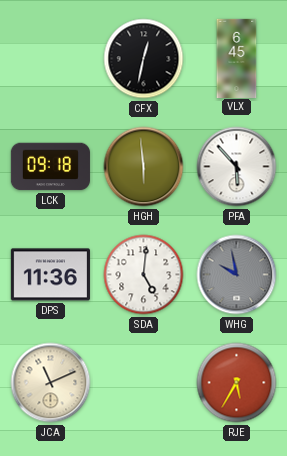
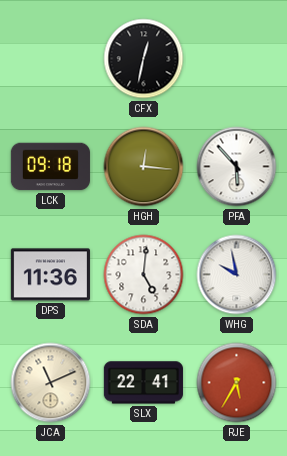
VLX: 6:45 -> none
HGH: 5:59 -> 12:16
WHG dial: grey -> white
SLX: none -> 22:41
